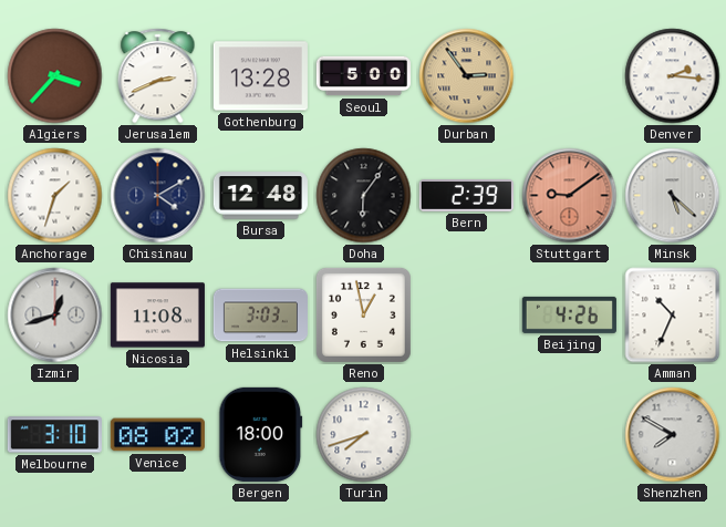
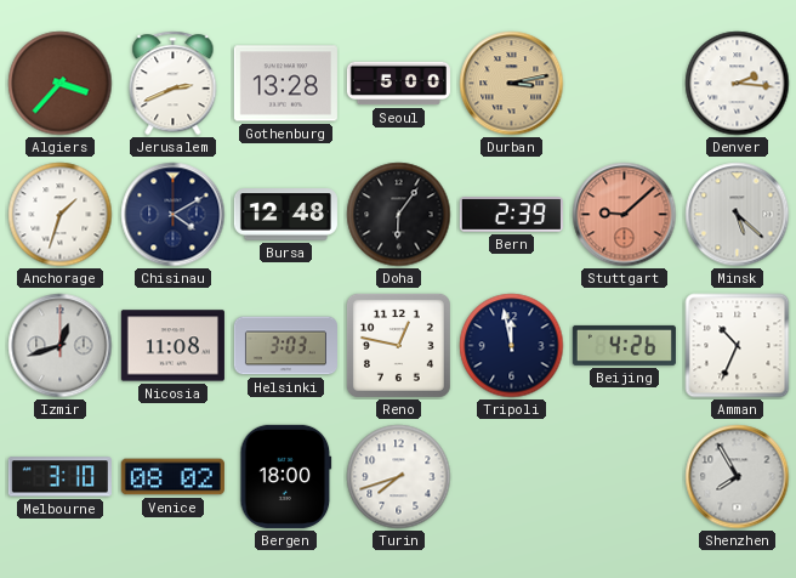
Durban: 2:54 -> 3:13
Stuttgart: 9:09 -> 9:08
Reno: 12:58 -> 12:47
Tripoli: none -> 11:58
Shenzhen: 7:50 -> 7:55
